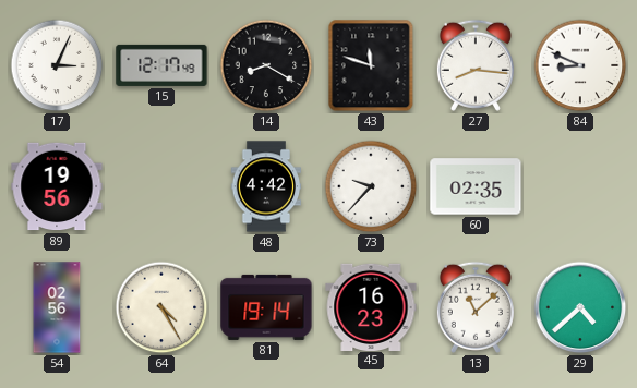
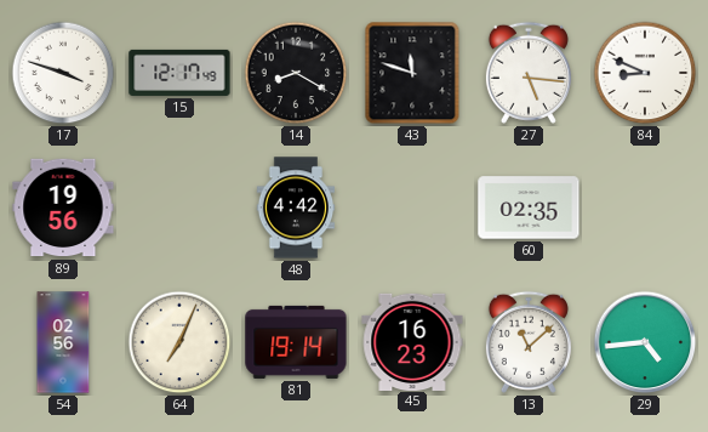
17: 3:04 -> 3:48
27: 8:16 -> 5:16
73: 9:37 -> none
64: 4:25 -> 7:04
29: 4:38 -> 4:44
